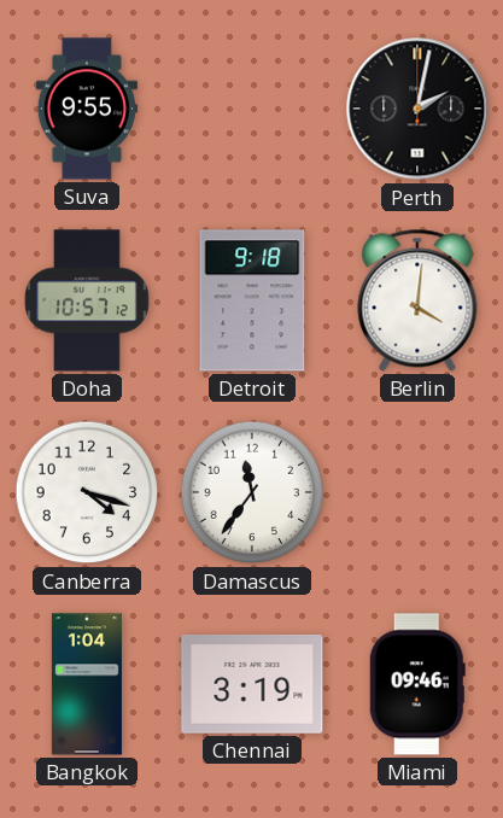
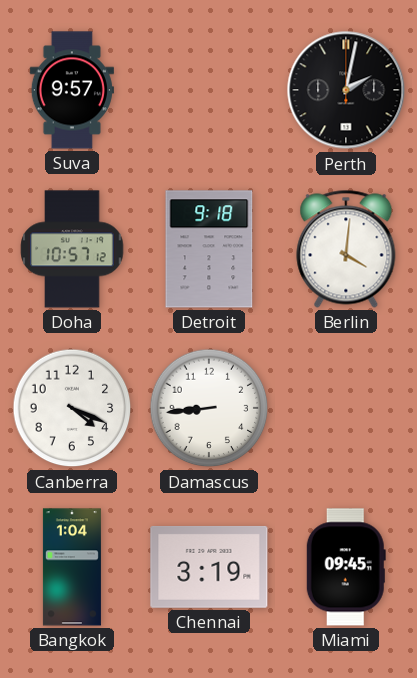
Suva: 9:55 -> 9:57
Canberra: 4:18 -> 4:19
Damascus: 11:36 -> 8:44
Miami: 09:46 -> 09:45
